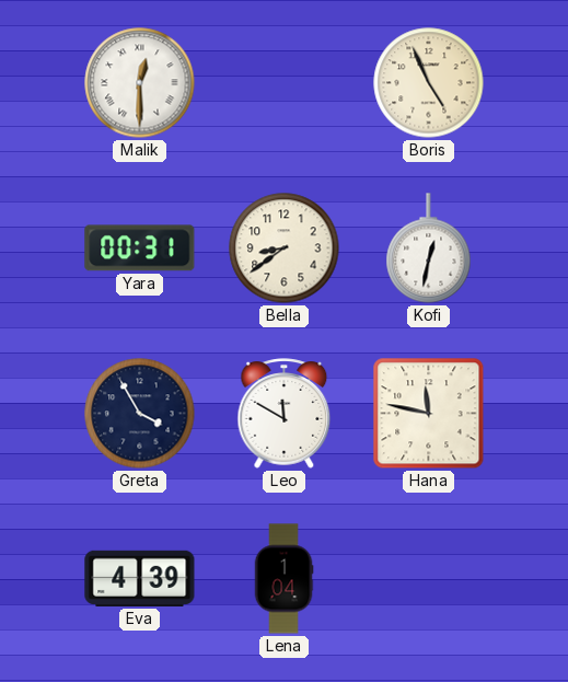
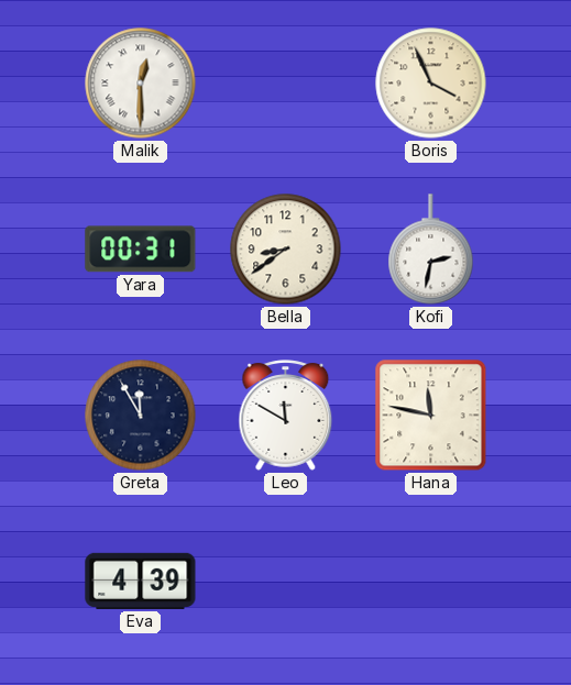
Boris: 4:56 -> 3:56
Kofi: 12:32 -> 2:32
Greta: 3:55 -> 11:55
Lena: 1:04 -> none
